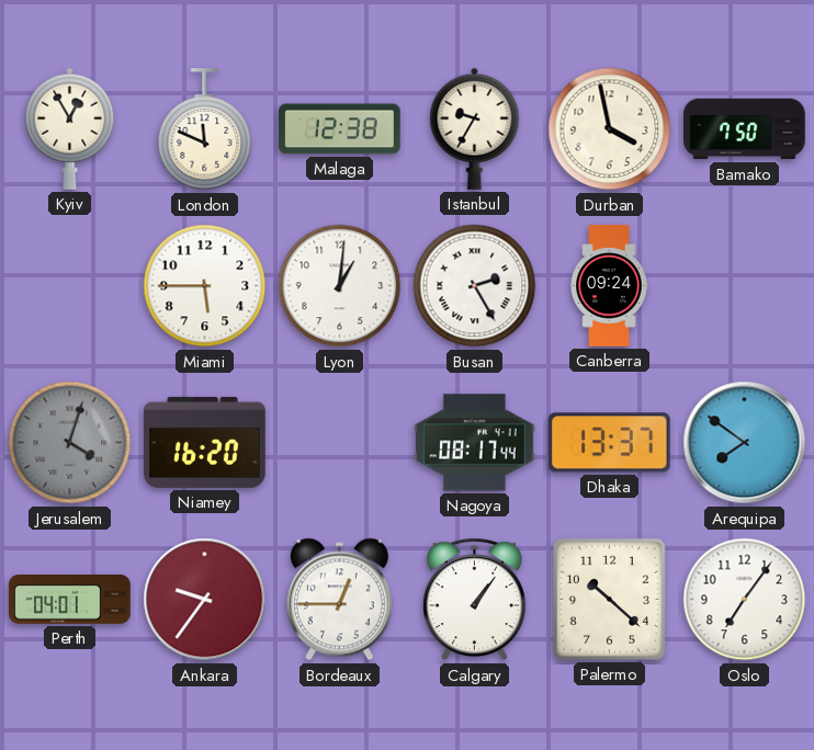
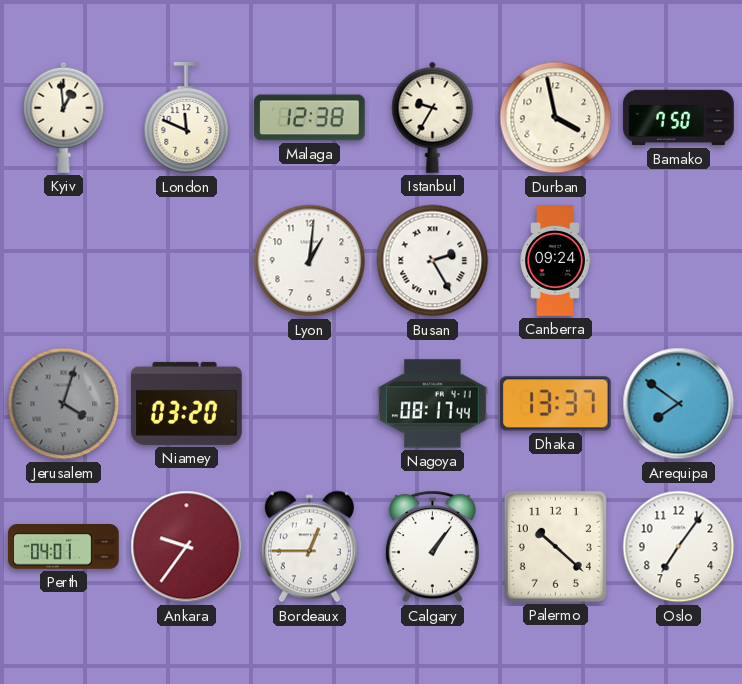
Kyiv: 12:55 -> 12:59
Miami: 5:45 -> none
Niamey: 16:20 -> 03:20
